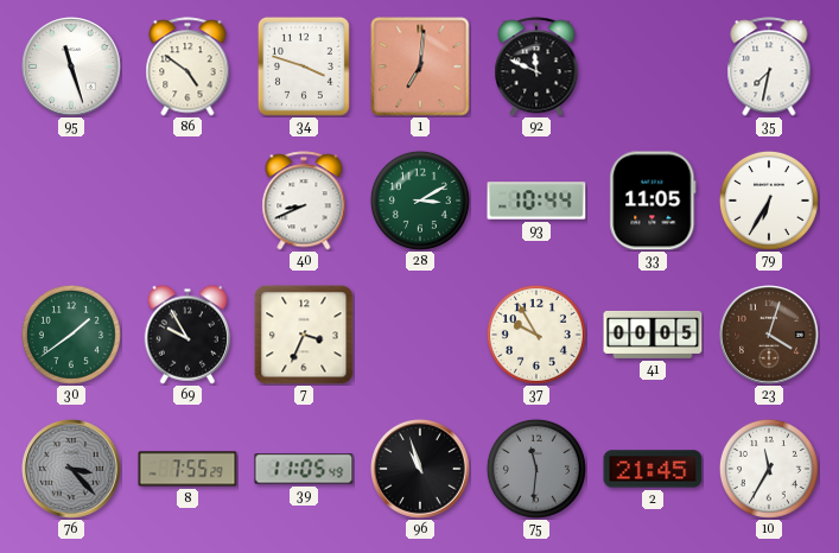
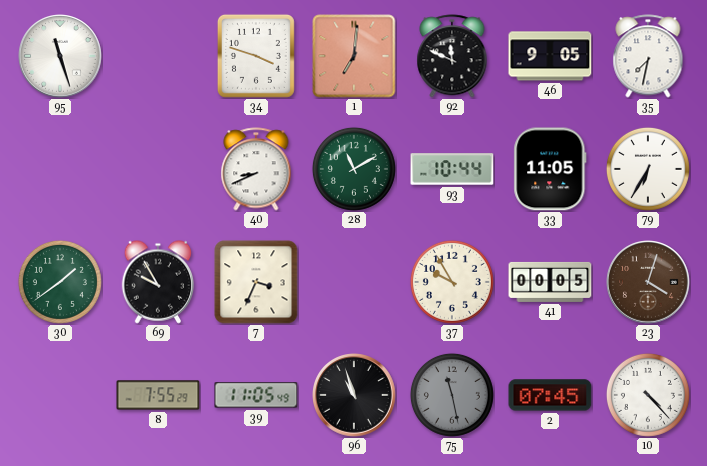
86: 4:51 -> none
46: none -> 9:05
28: 3:10 -> 11:10
76: 3:23 -> none
75: 11:31 -> 11:28
2: 21:45 -> 07:45
10: 11:35 -> 4:23
